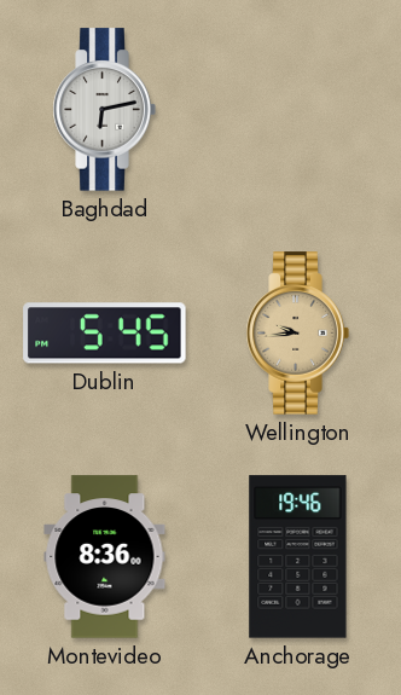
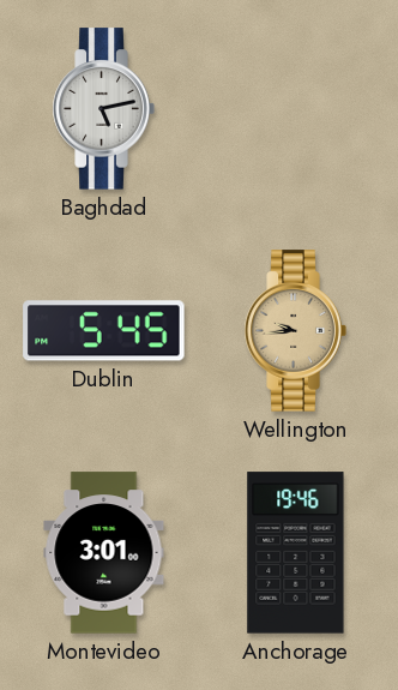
Baghdad: 6:13 -> 5:13
Montevideo: 8:36 -> 3:01
